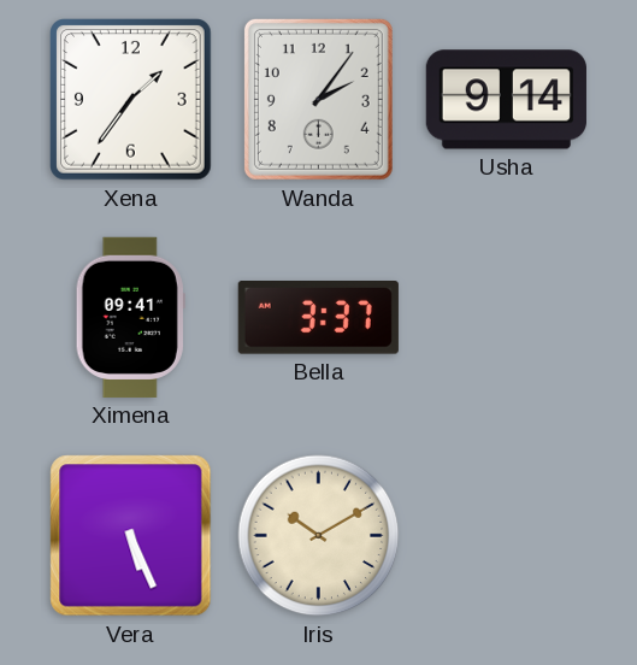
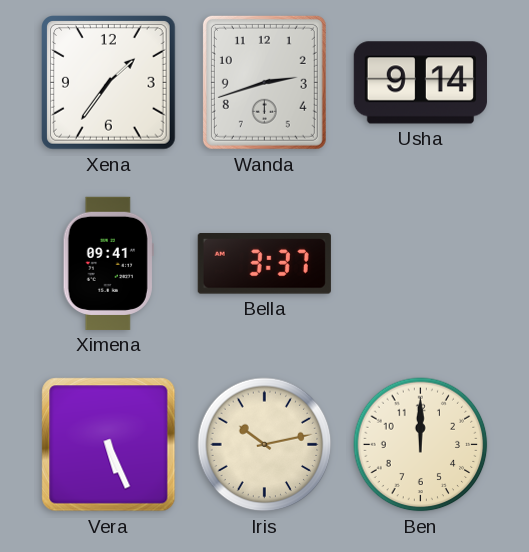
Wanda: 2:06 -> 2:42
Iris: 10:10 -> 10:13
Ben: none -> 12:00
